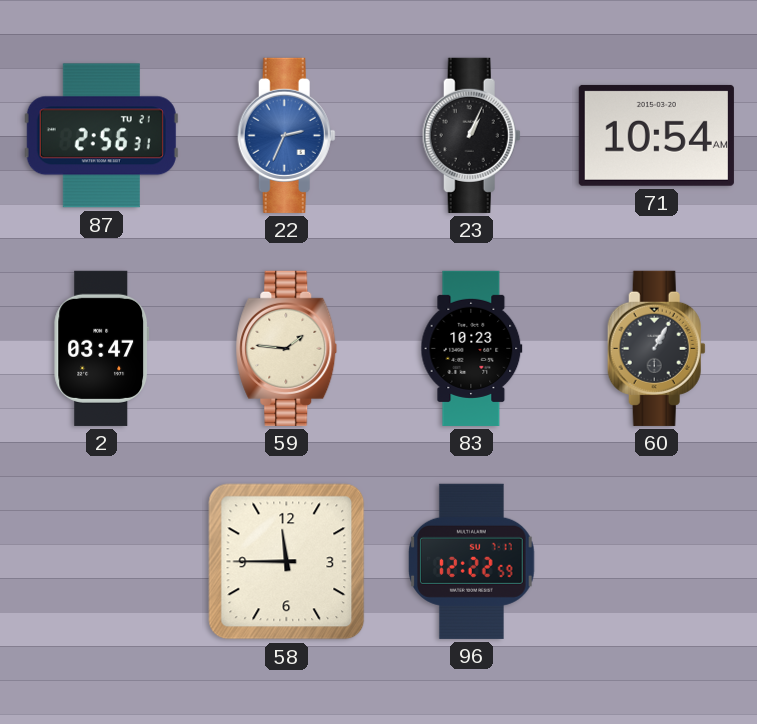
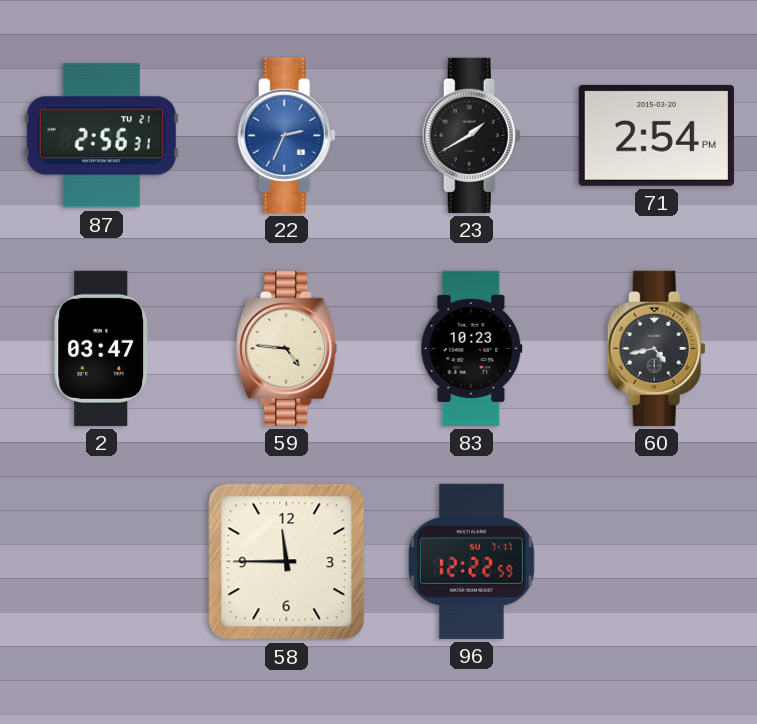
23: 1:04 -> 1:40
71: 10:54 -> 2:54
59: 1:46 -> 4:46
60: 1:05 -> 4:43
